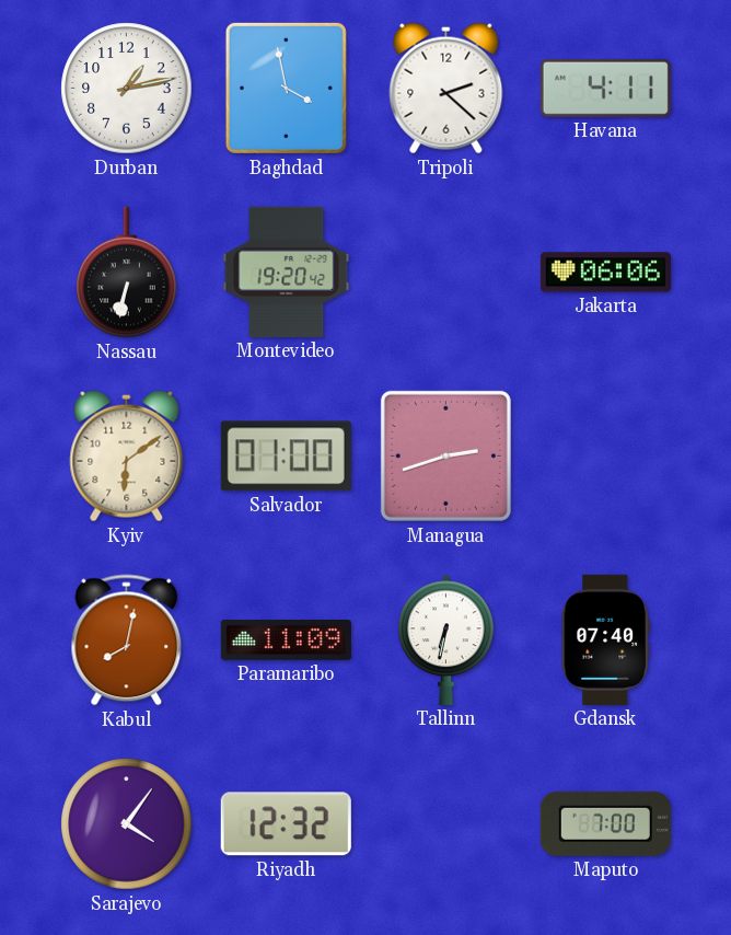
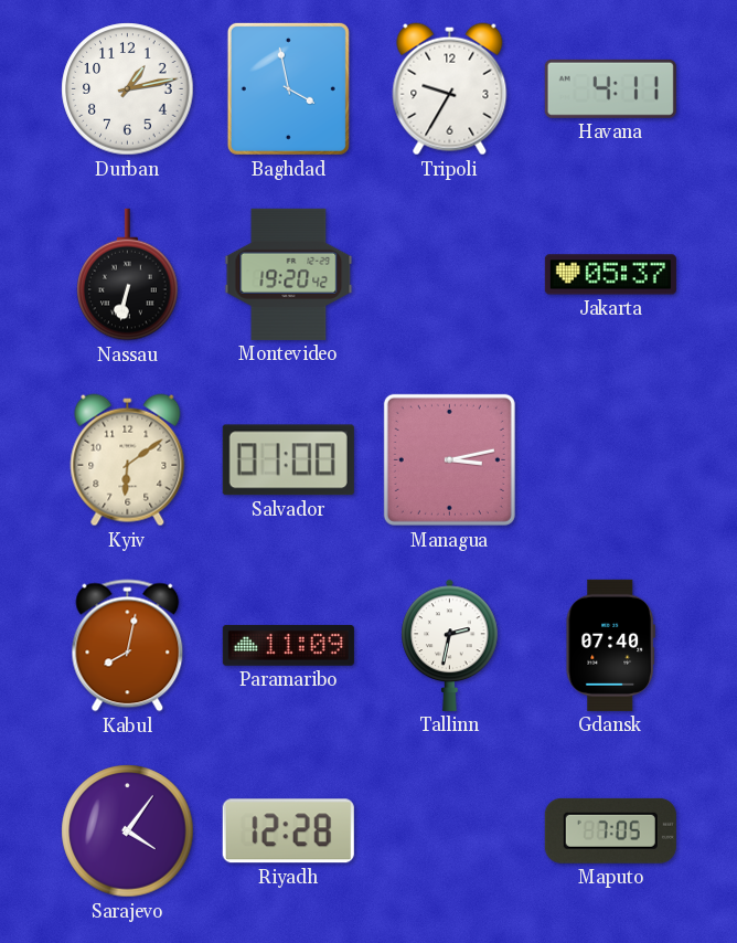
Tripoli: 2:22 -> 9:35
Jakarta: 06:06 -> 05:37
Managua: 2:42 -> 3:13
Tallinn: 6:32 -> 2:32
Riyadh: 12:32 -> 12:28
Maputo: 7:00 -> 7:05
